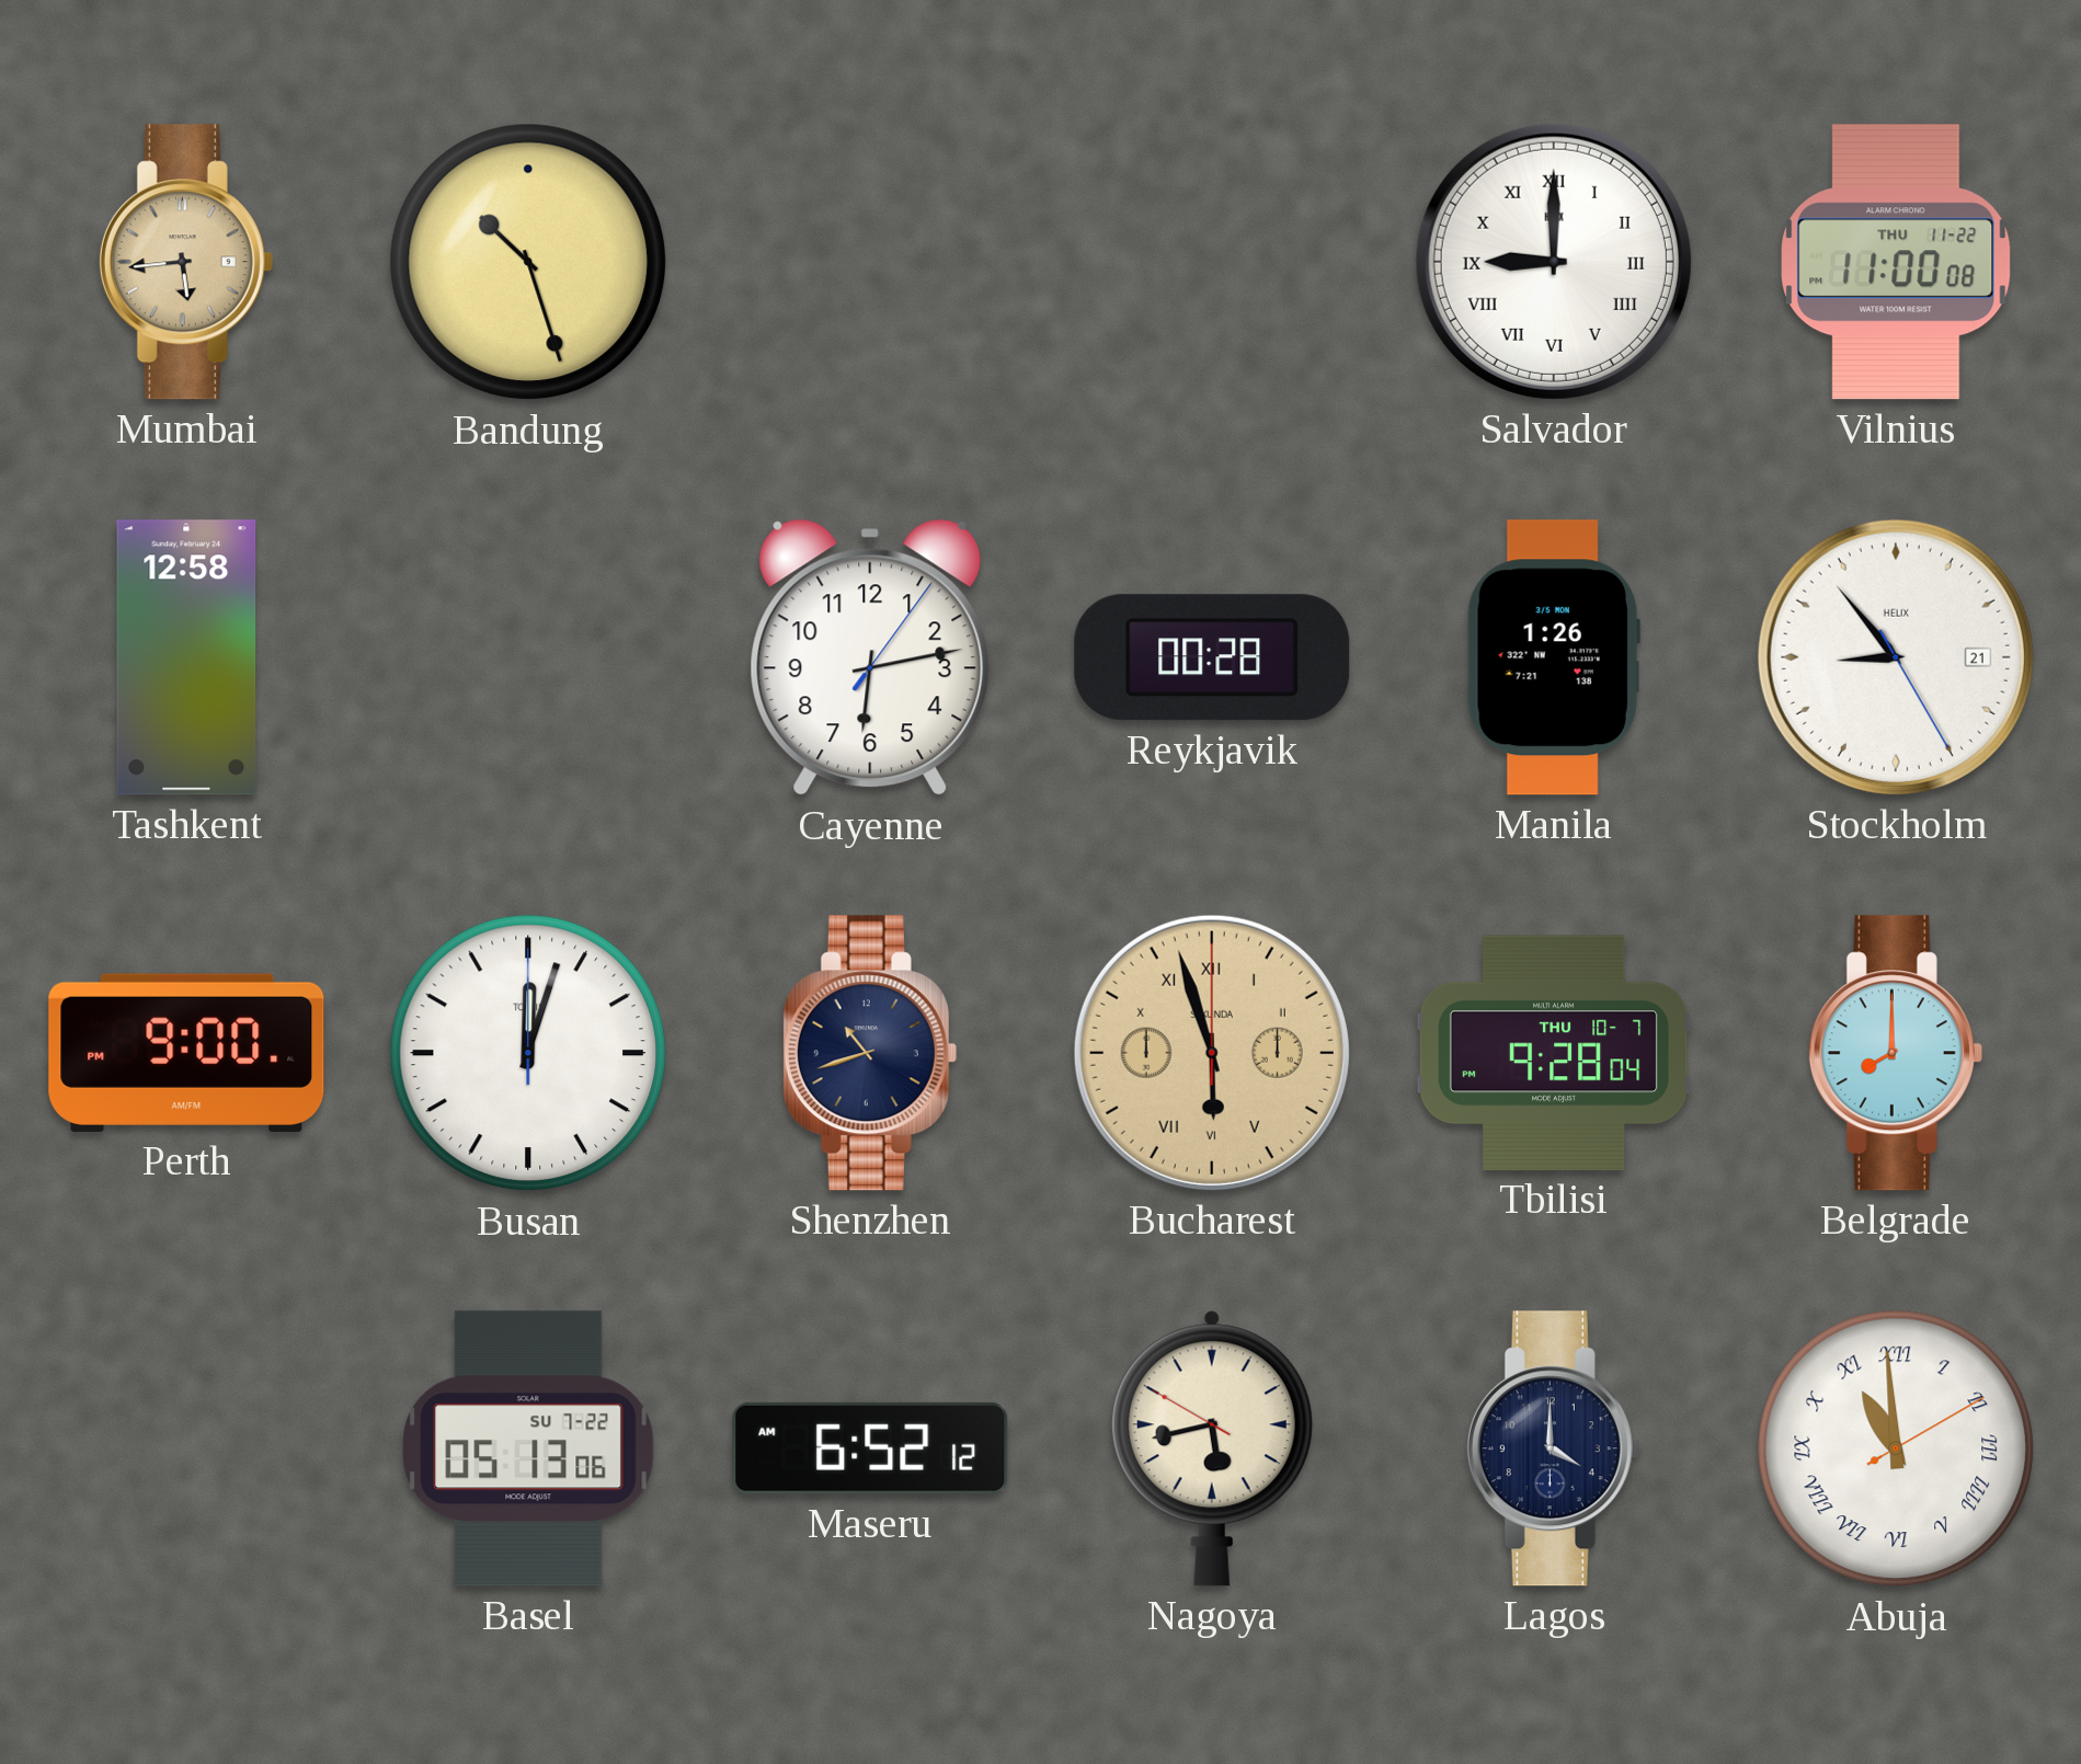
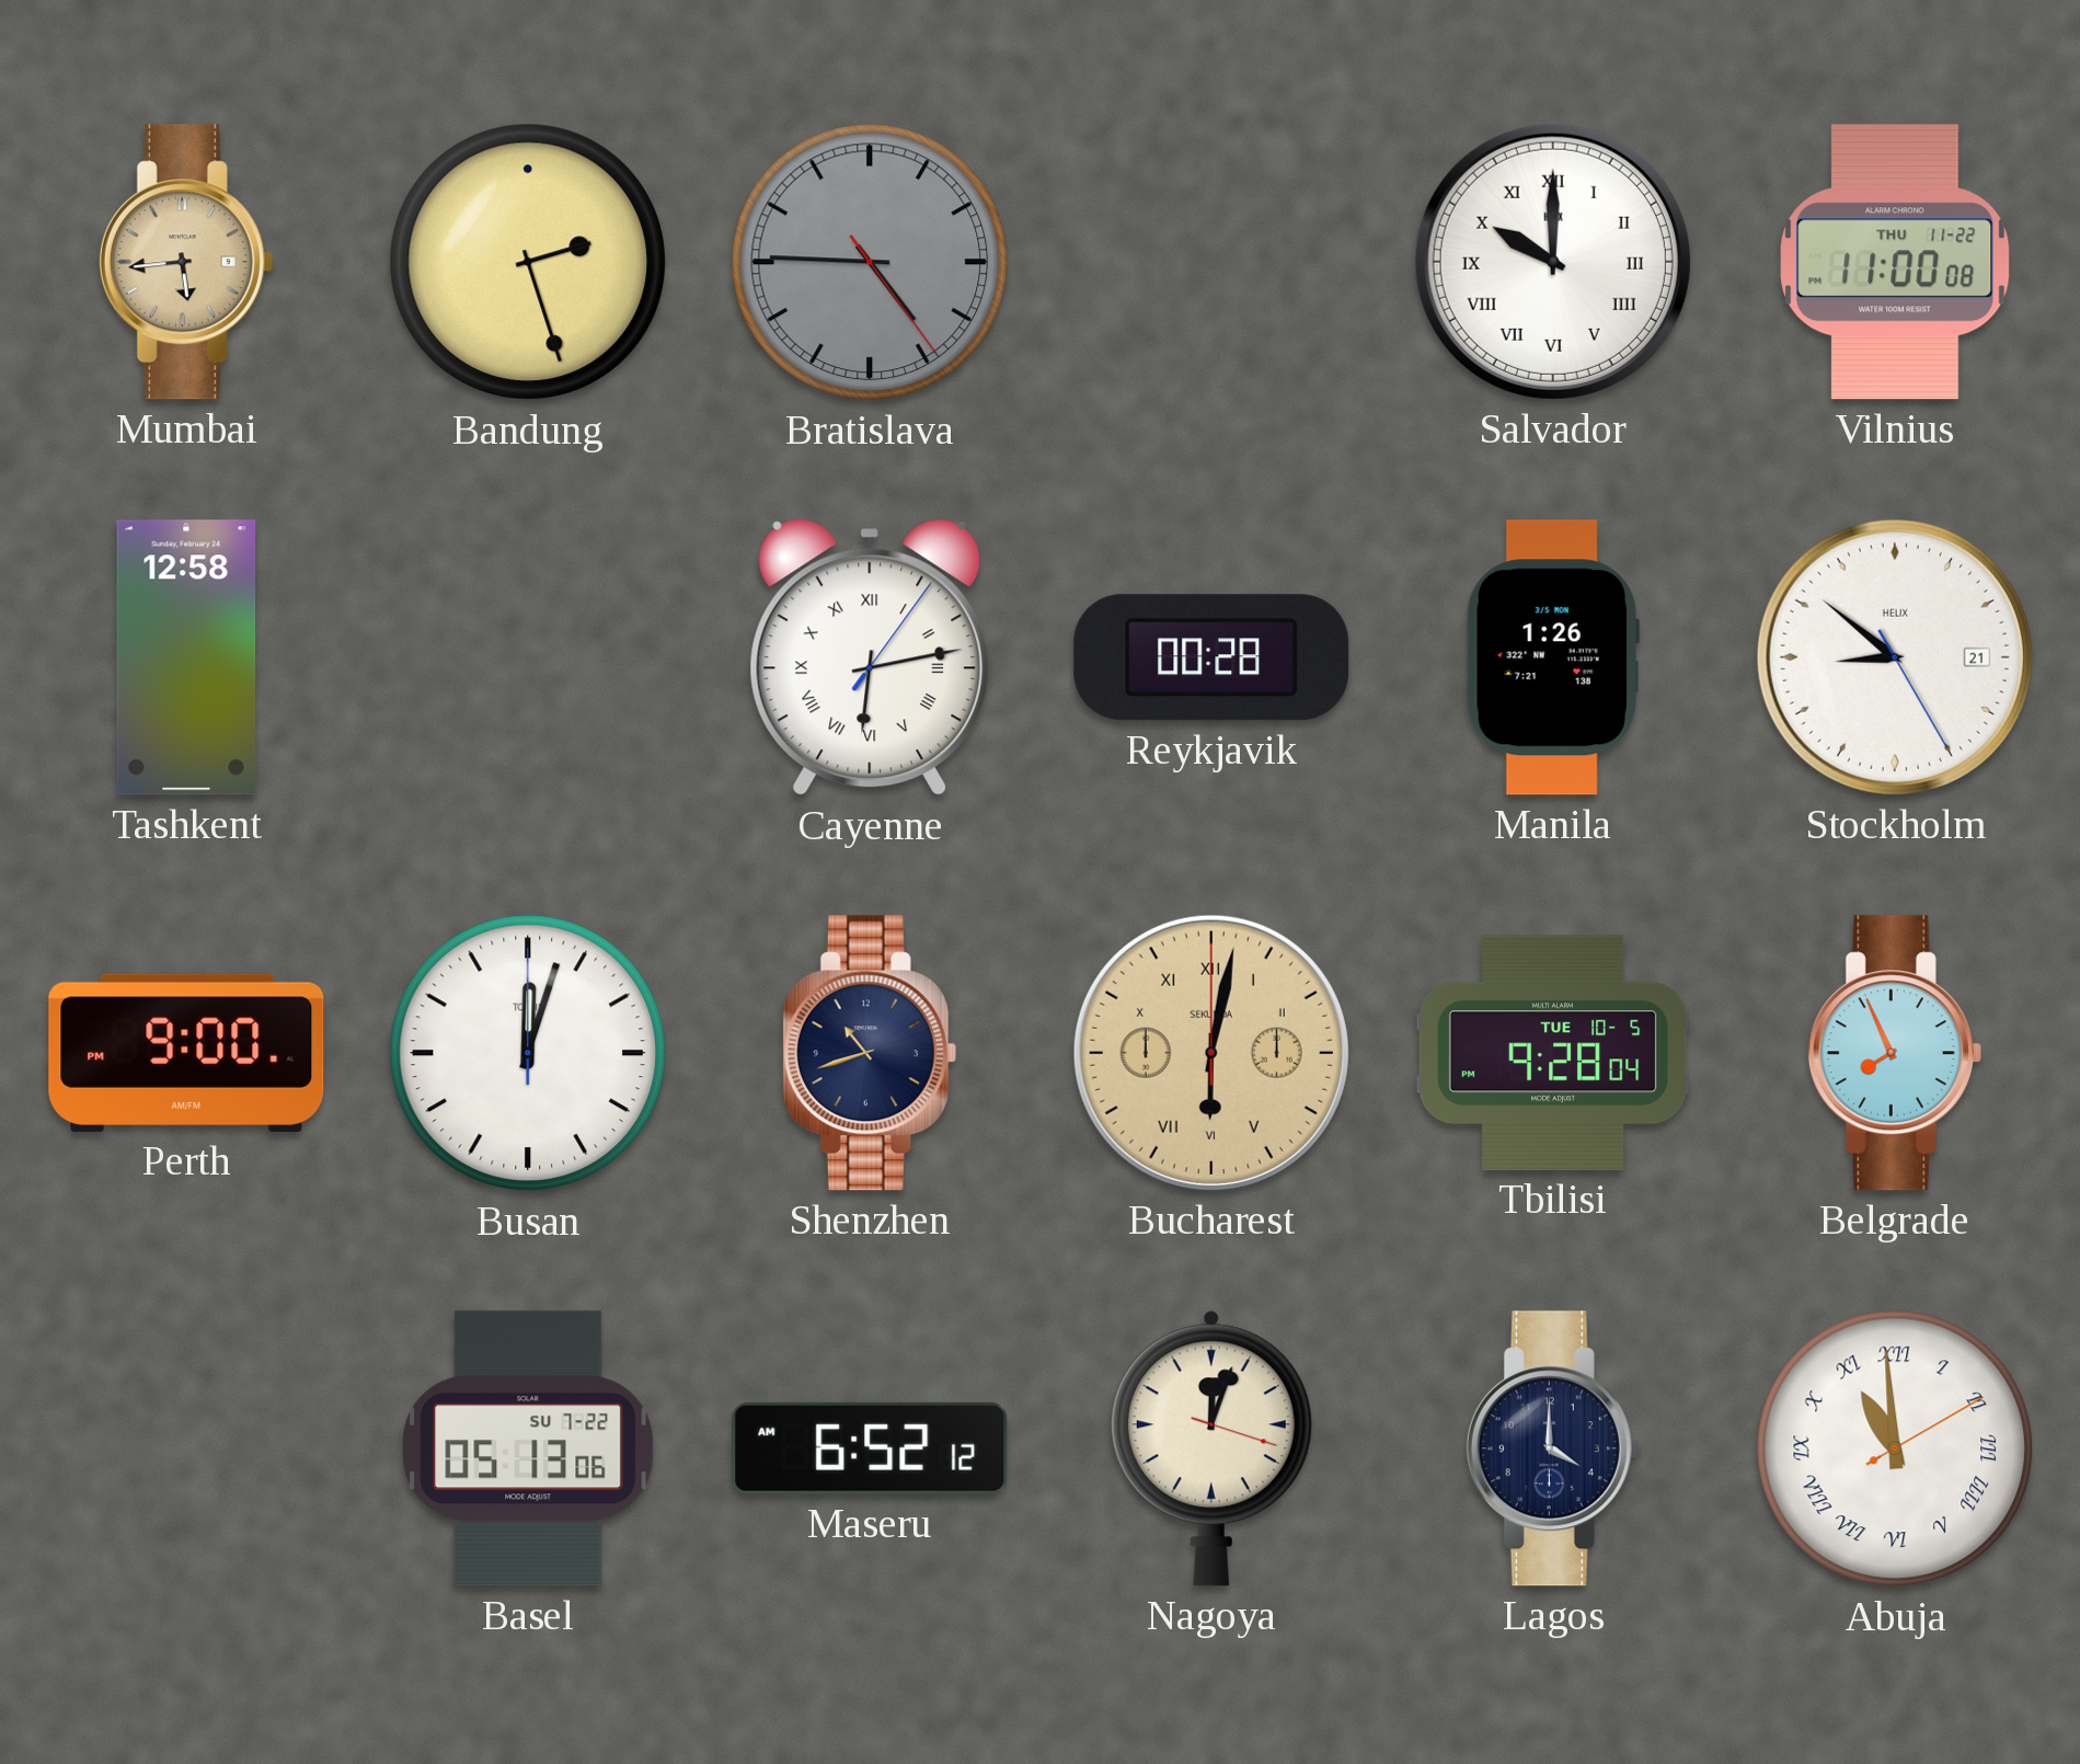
Bandung: 10:27 -> 2:27
Bratislava: none -> 4:45
Salvador: 9:00 -> 10:00
Cayenne numerals: Arabic -> Roman
Stockholm: 8:53 -> 8:51
Bucharest: 5:57 -> 6:02
Tbilisi date: THU 10-7 -> TUE 10-5
Belgrade: 8:00 -> 7:56
Nagoya: 5:42 -> 12:03
